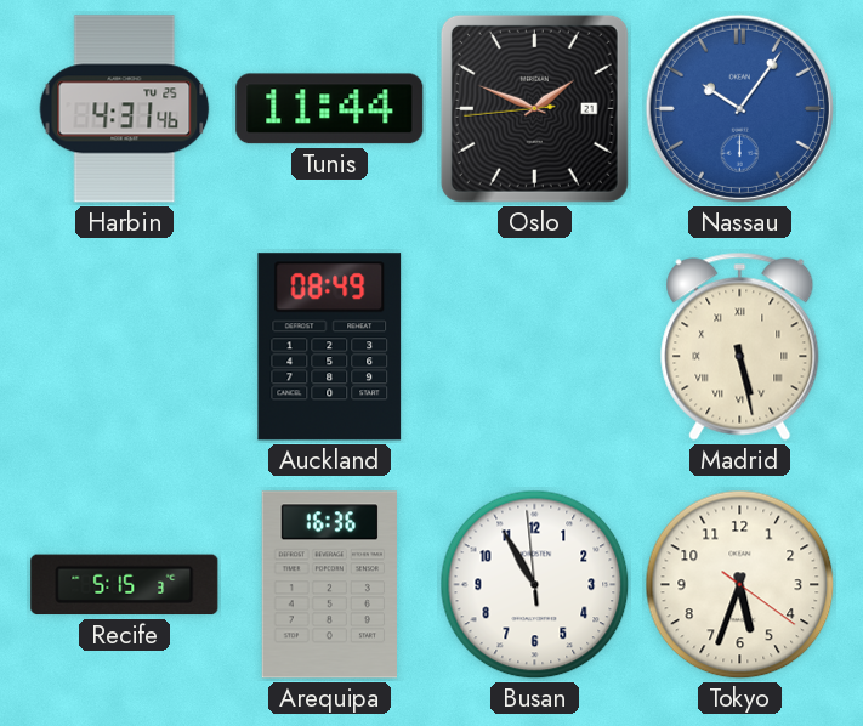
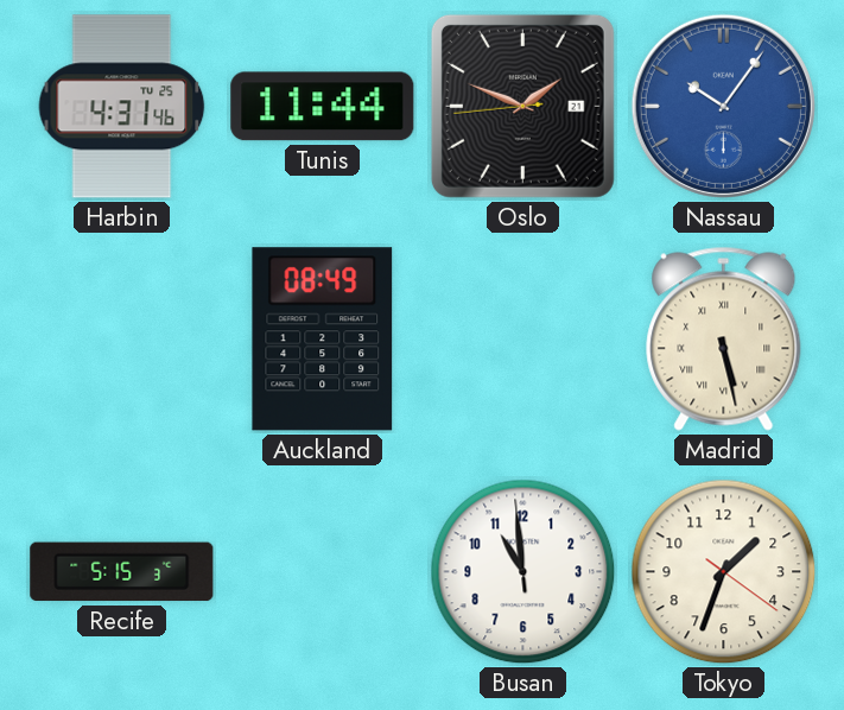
Arequipa: 16:36 -> none
Busan: 10:54 -> 10:58
Tokyo: 5:33 -> 1:33
